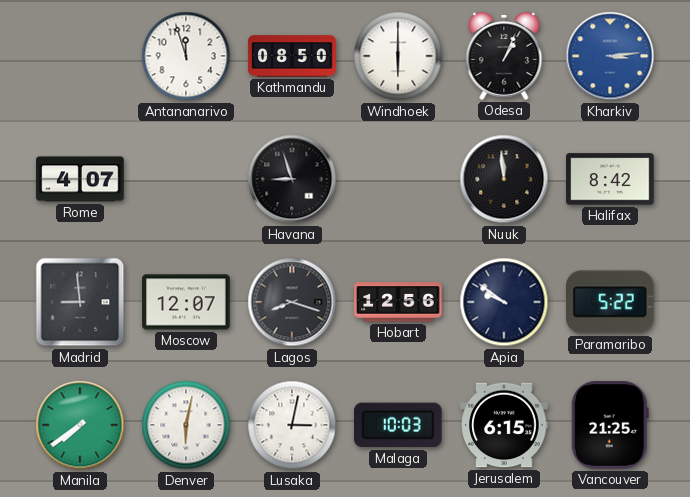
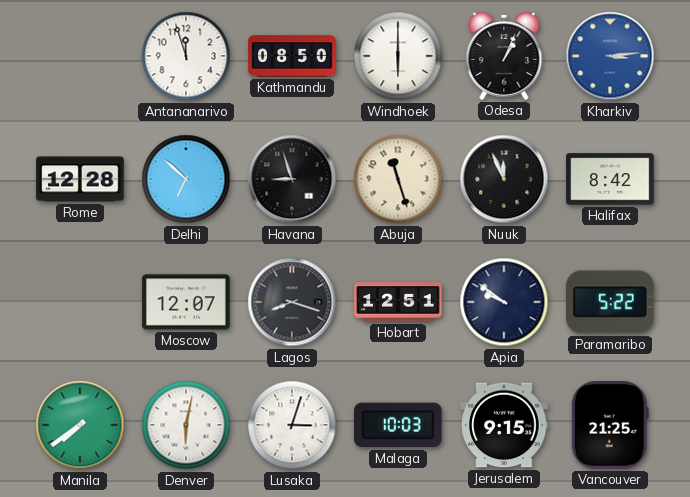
Rome: 4:07 -> 12:28
Delhi: none -> 6:52
Abuja: none -> 11:27
Nuuk: 11:59 -> 11:56
Madrid: 8:59 -> none
Hobart: 12:56 -> 12:51
Lusaka: 3:02 -> 3:03
Jerusalem: 6:15 -> 9:15
